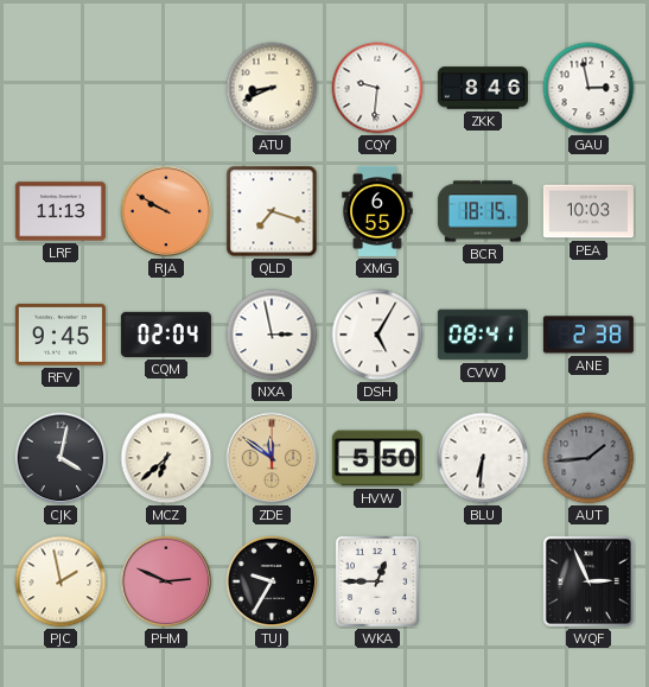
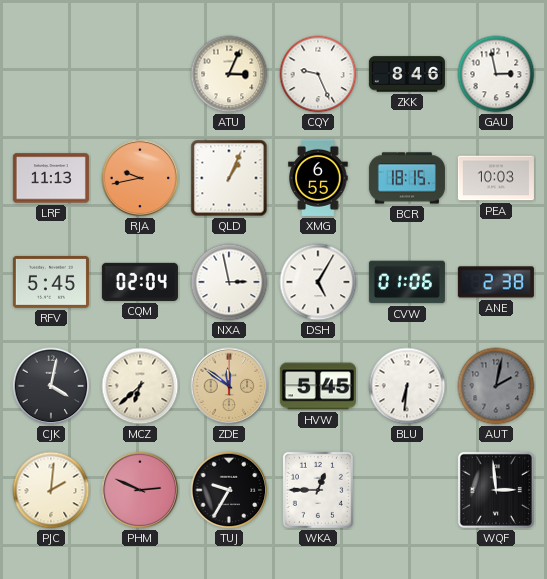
ATU: 8:41 -> 3:04
CQY: 9:31 -> 9:26
RJA: 9:50 -> 9:43
QLD: 7:18 -> 1:04
RFV: 9:45 -> 5:45
CVW: 08:41 -> 01:06
HVW: 5:50 -> 5:45
AUT: 1:44 -> 2:02
PJC: 1:58 -> 2:01
WQF: 2:56 -> 2:59
